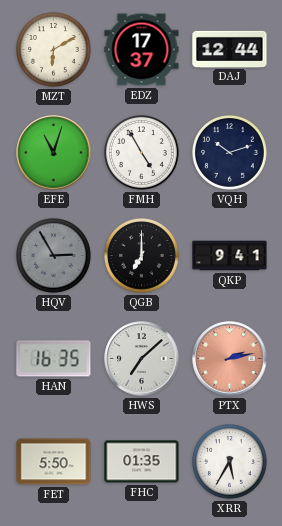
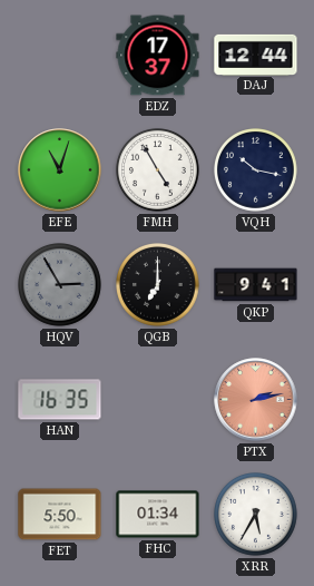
MZT: 6:10 -> none
VQH: 10:12 -> 10:17
HWS: 7:08 -> none
FHC: 01:35 -> 01:34
